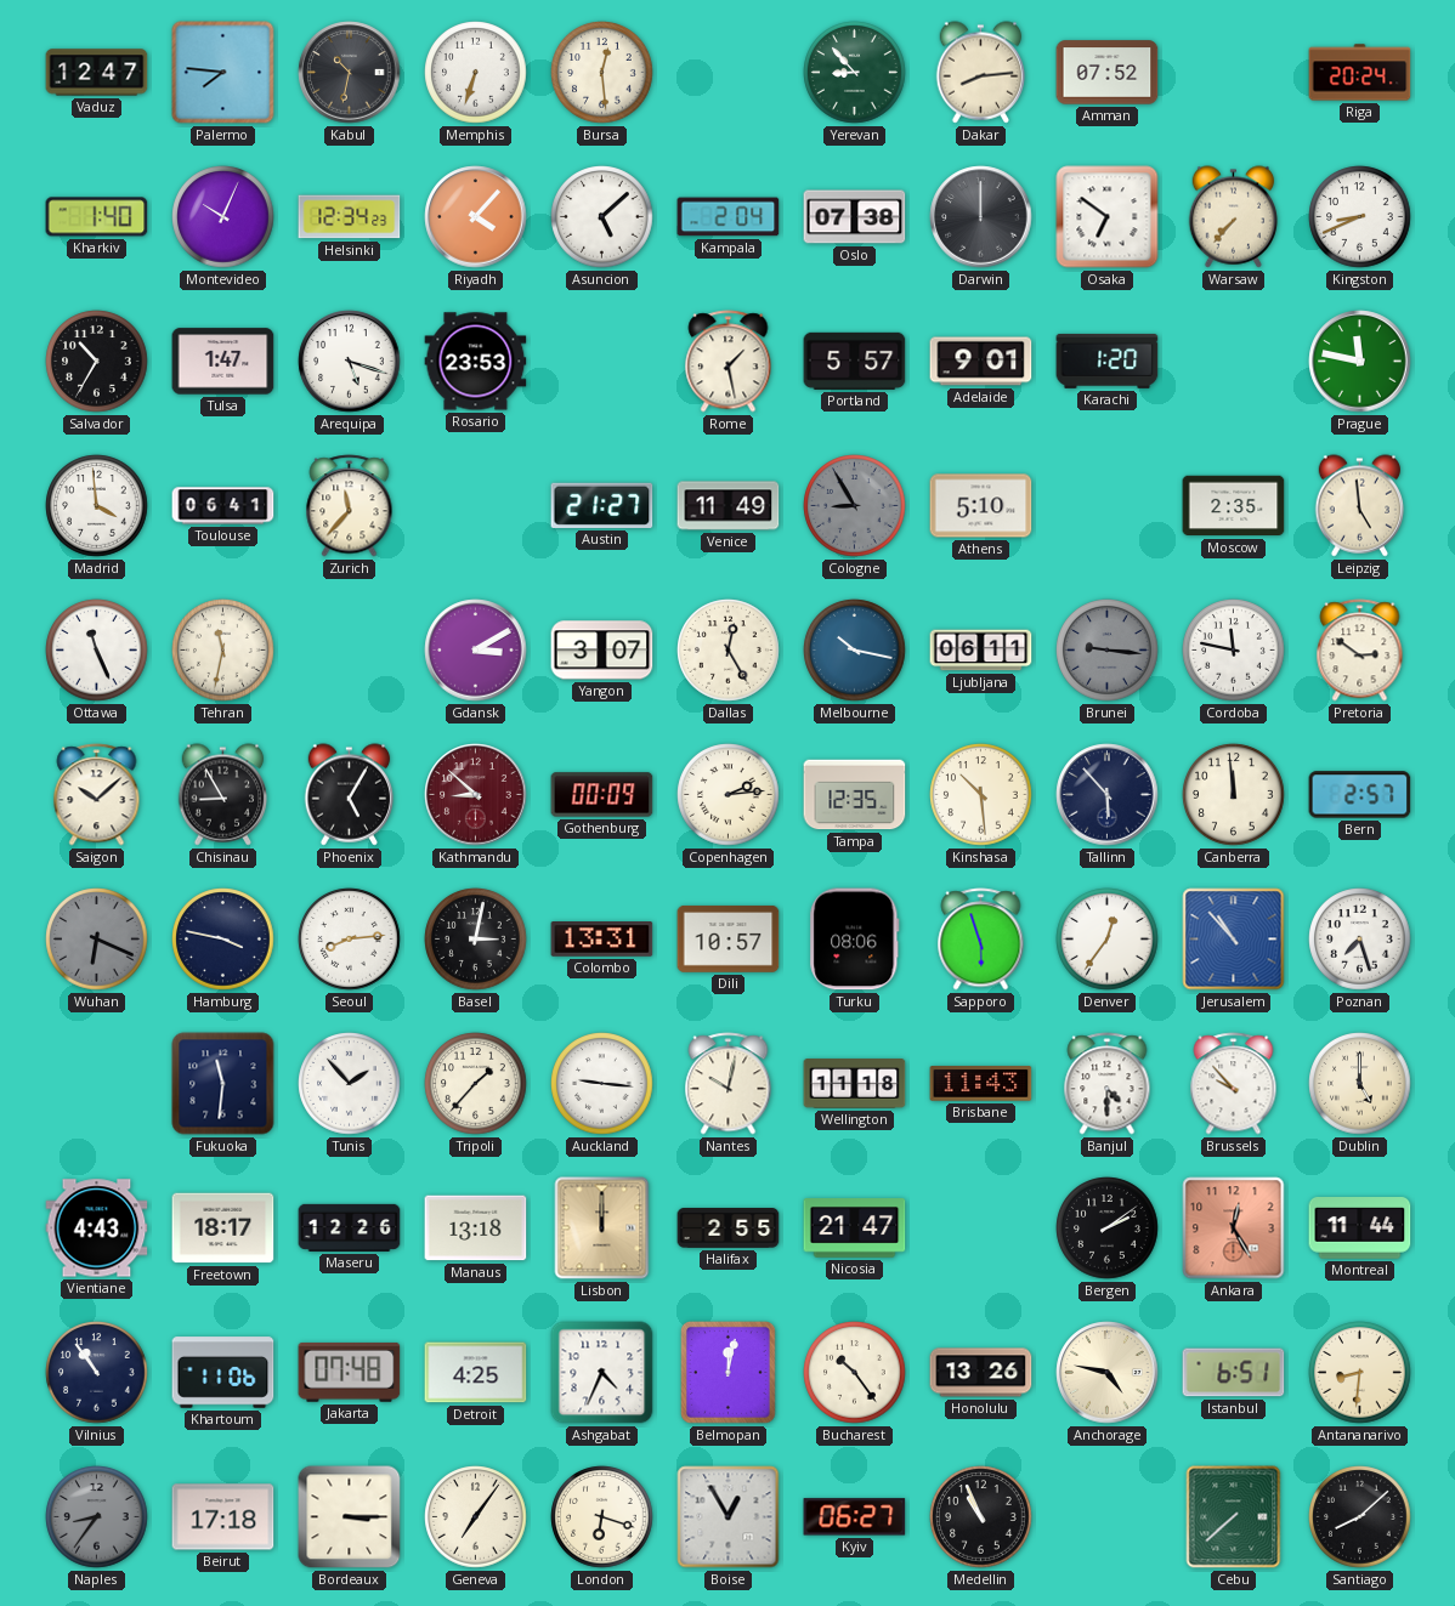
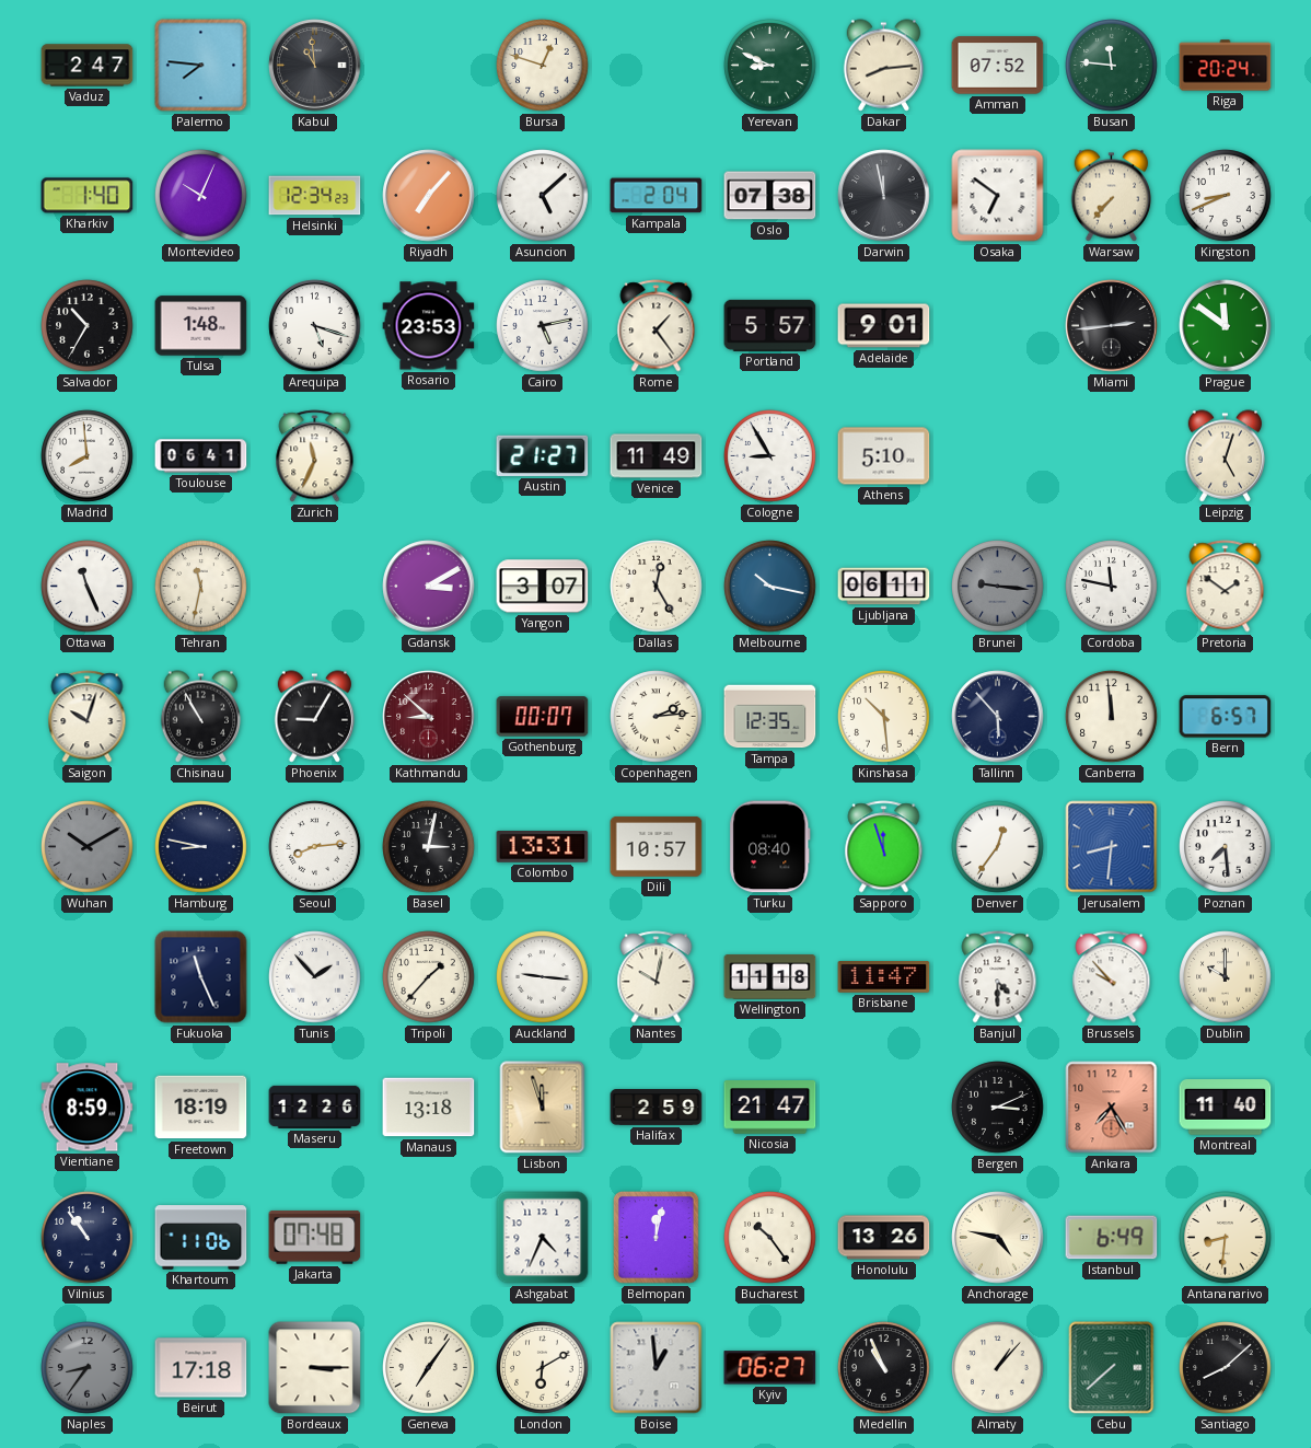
Vaduz: 12:47 -> 2:47
Kabul: 10:32 -> 10:59
Memphis: 6:33 -> none
Bursa: 12:29 -> 12:48
Yerevan: 8:53 -> 8:49
Busan: none -> 11:46
Riyadh: 4:07 -> 7:07
Darwin: 12:00 -> 11:58
Tulsa: 1:47 -> 1:48
Cairo: none -> 5:13
Rome: 1:28 -> 1:24
Karachi: 1:20 -> none
Miami: none -> 2:44
Prague: 11:47 -> 11:51
Madrid: 3:59 -> 7:59
Zurich: 11:37 -> 11:34
Cologne dial: grey -> white
Moscow: 2:35 -> none
Leipzig: 4:59 -> 5:03
Pretoria: 2:51 -> 1:51
Saigon: 10:08 -> 10:03
Chisinau: 8:55 -> 10:55
Phoenix: 5:05 -> 9:05
Gothenburg: 00:09 -> 00:07
Bern: 2:57 -> 6:57
Wuhan: 6:19 -> 10:10
Hamburg: 3:47 -> 8:47
Turku: 08:06 -> 08:40
Sapporo: 5:57 -> 11:57
Jerusalem: 10:53 -> 8:31
Poznan: 7:27 -> 7:29
Fukuoka: 11:31 -> 11:26
Brisbane: 11:43 -> 11:47
Dublin: 5:00 -> 10:00
Vientiane: 4:43 -> 8:59
Freetown: 18:17 -> 18:19
Lisbon: 12:00 -> 11:57
Halifax: 2:55 -> 2:59
Bergen: 2:09 -> 3:11
Ankara: 12:25 -> 7:25
Montreal: 11:44 -> 11:40
Detroit: 4:25 -> none
Istanbul: 6:51 -> 6:49
London: 6:18 -> 6:10
Boise: 12:55 -> 12:59
Almaty: none -> 1:07
